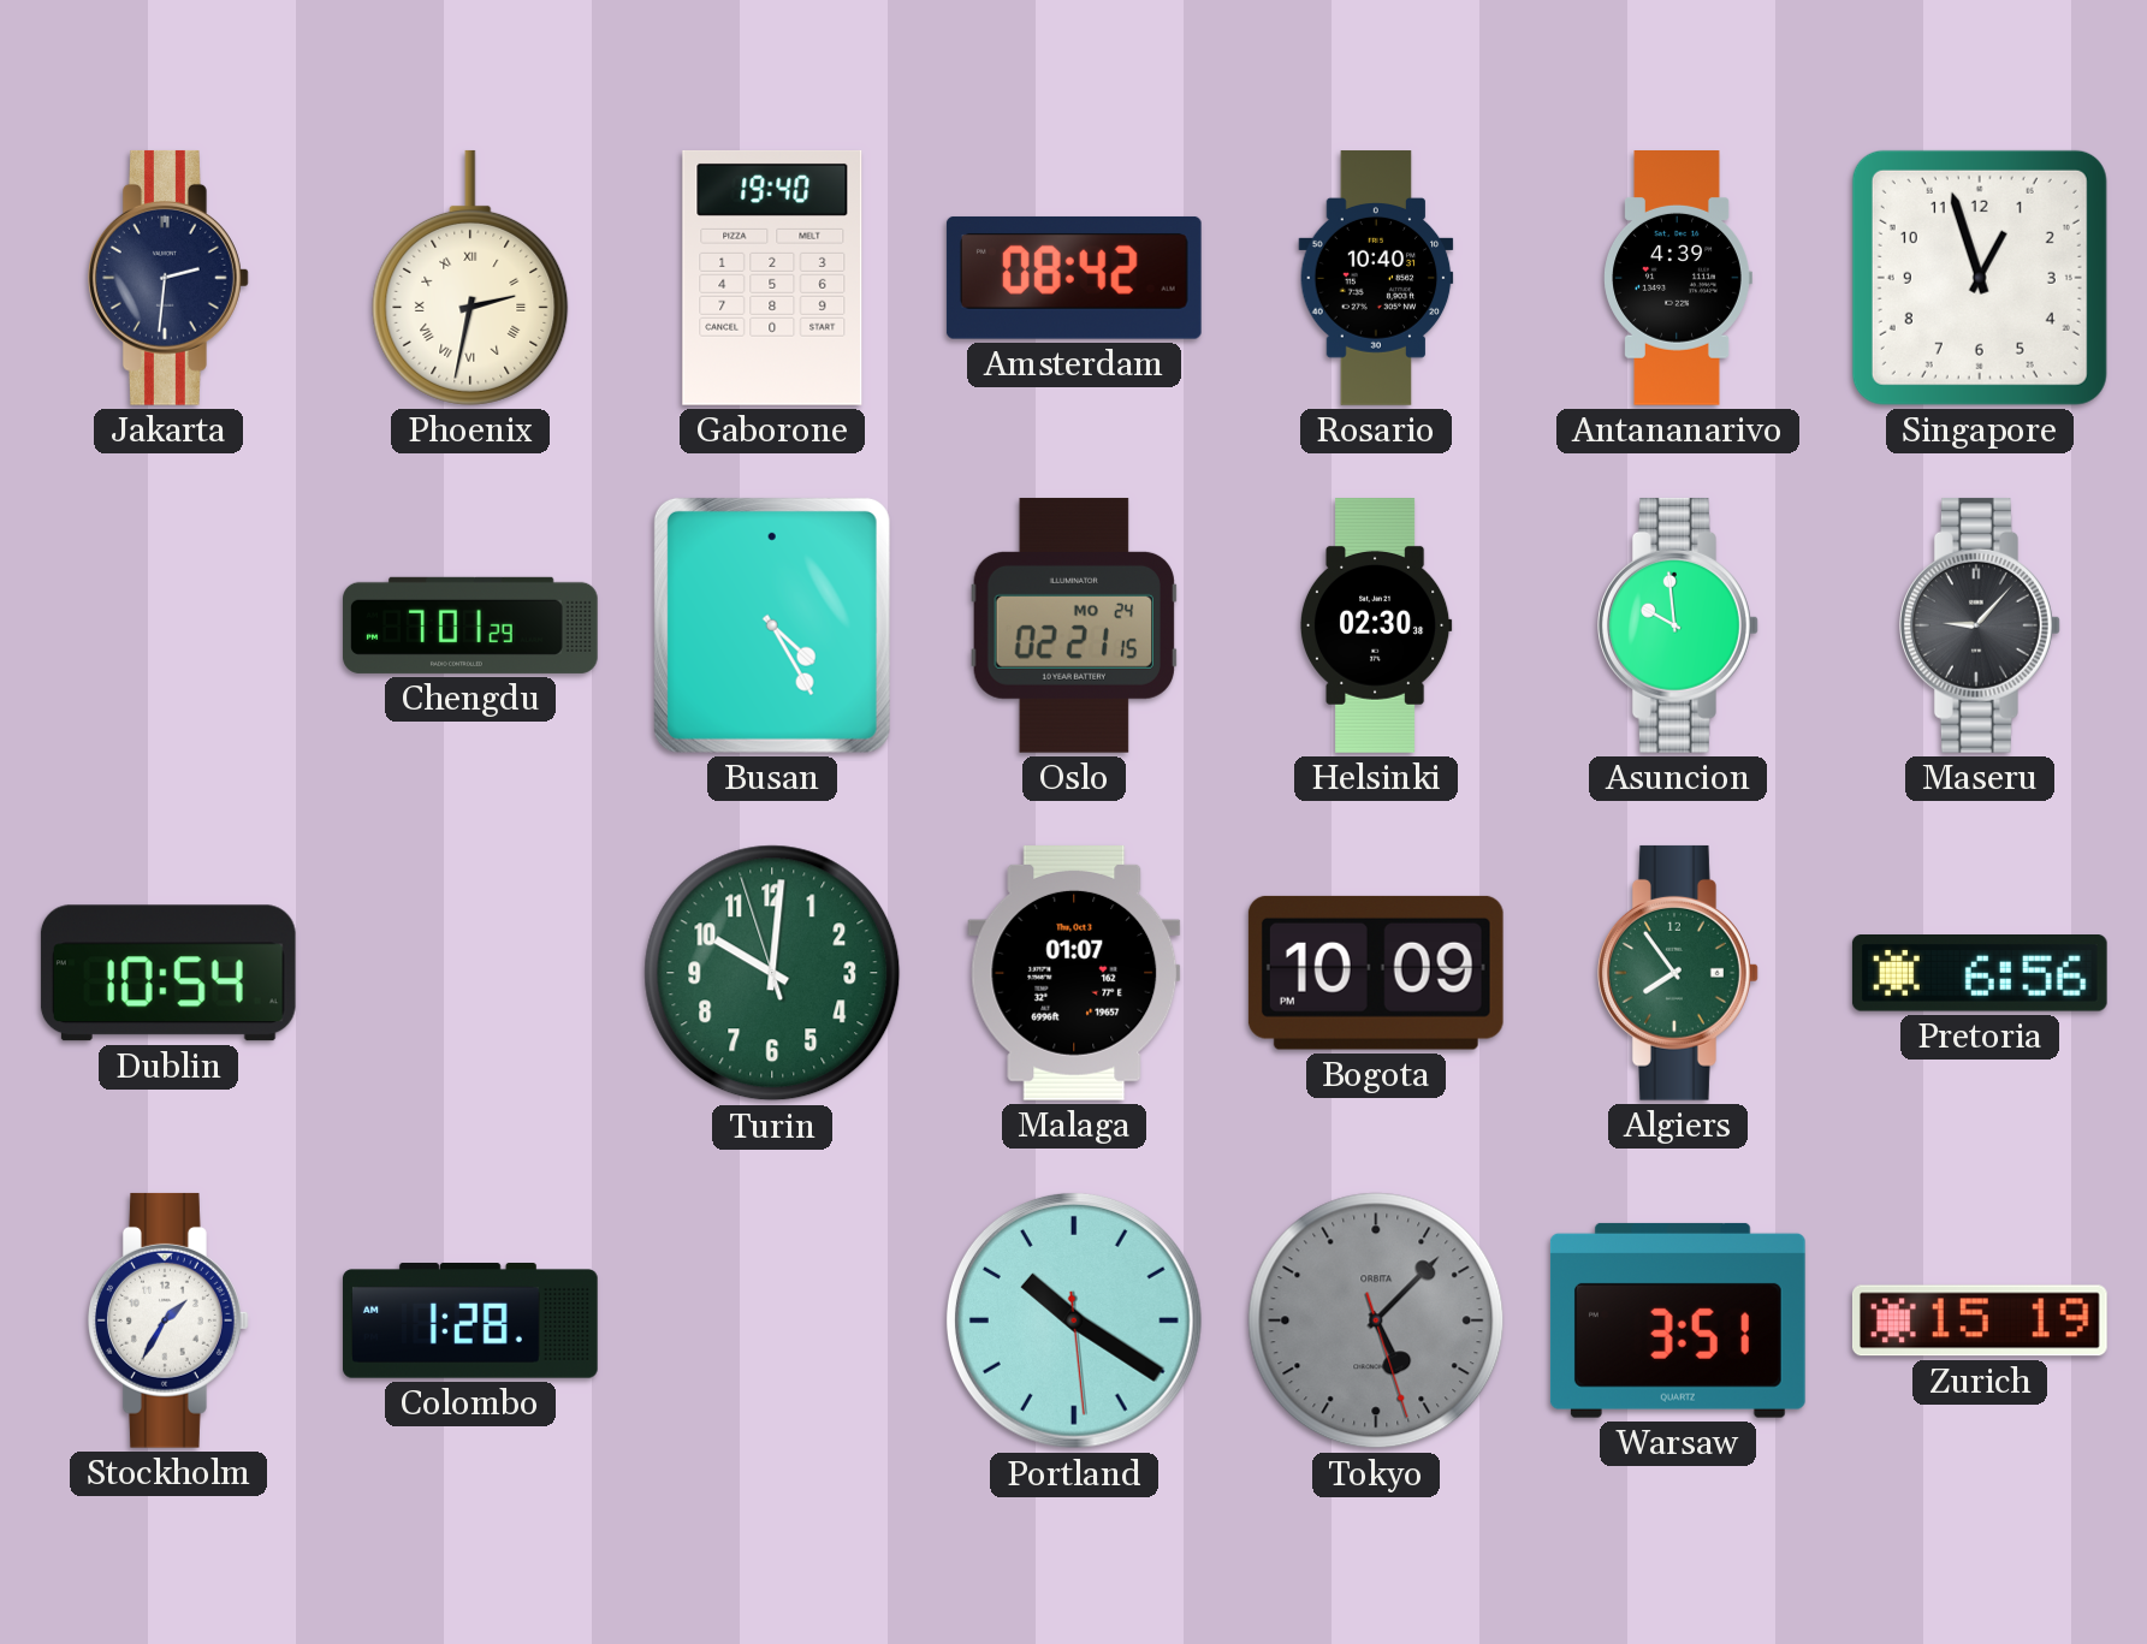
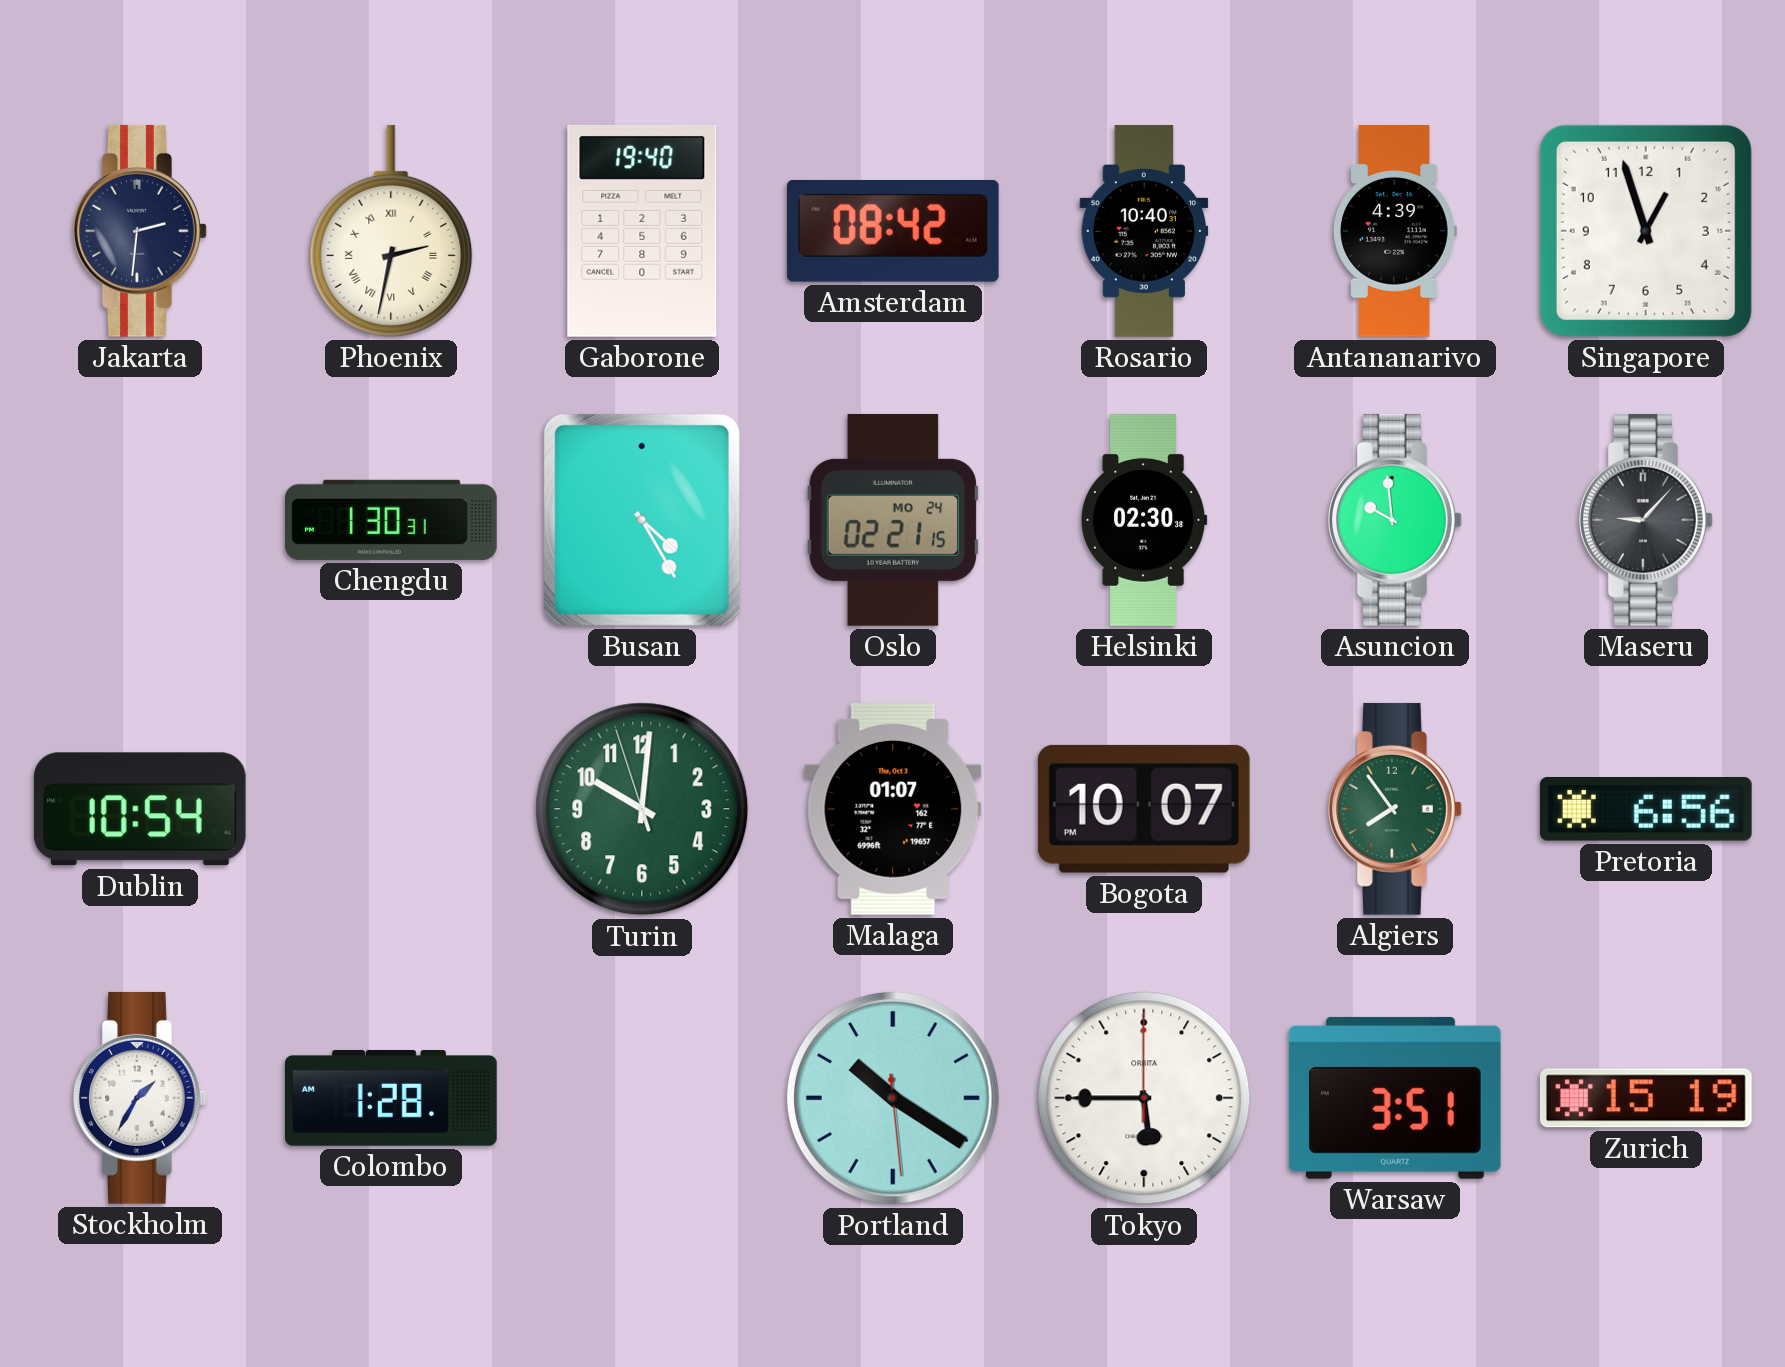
Chengdu: 7:01 -> 1:30
Bogota: 10:09 -> 10:07
Tokyo: 5:07 -> 5:45
Tokyo dial: grey -> white
